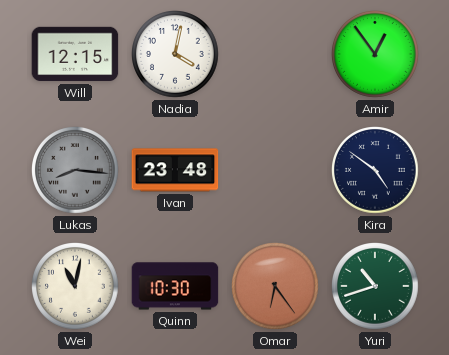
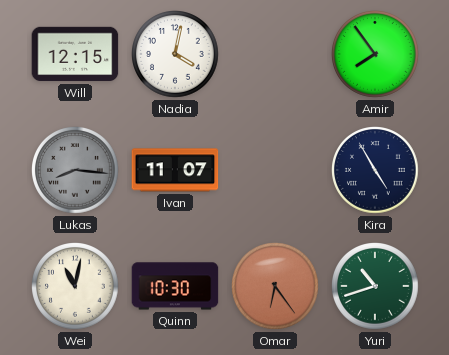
Amir: 12:54 -> 7:54
Ivan: 23:48 -> 11:07
Kira: 4:51 -> 4:55
